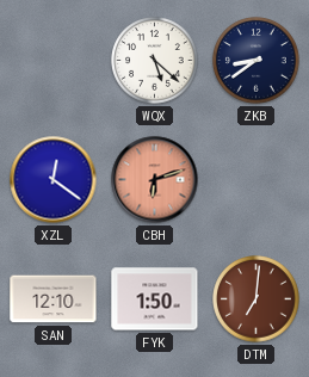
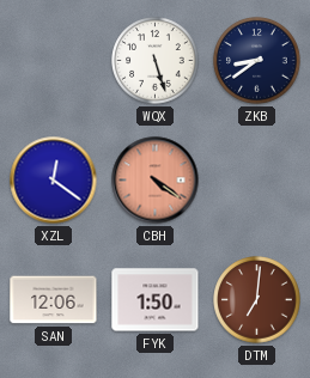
WQX: 5:22 -> 5:27
CBH: 6:12 -> 4:21
SAN: 12:10 -> 12:06
